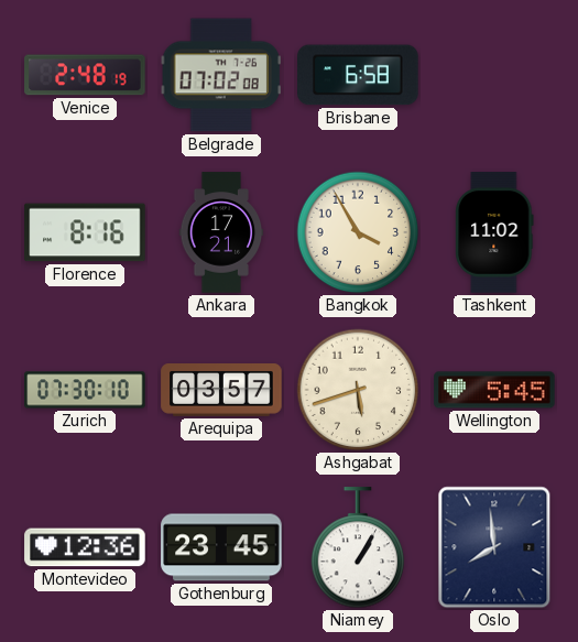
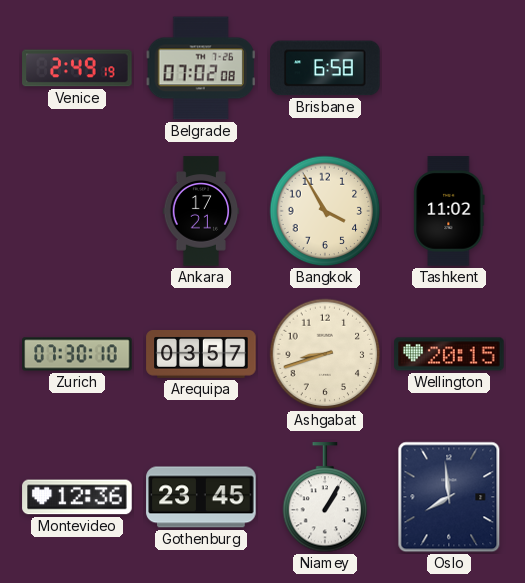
Venice: 2:48 -> 2:49
Florence: 8:16 -> none
Ashgabat: 5:42 -> 8:42
Wellington: 5:45 -> 20:15
